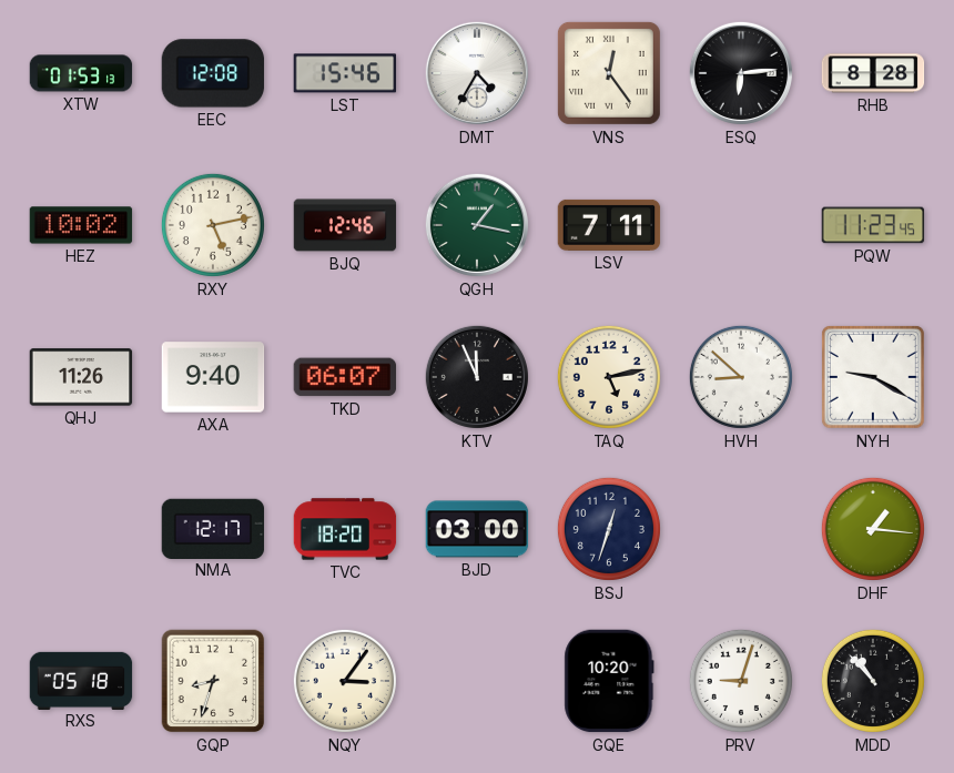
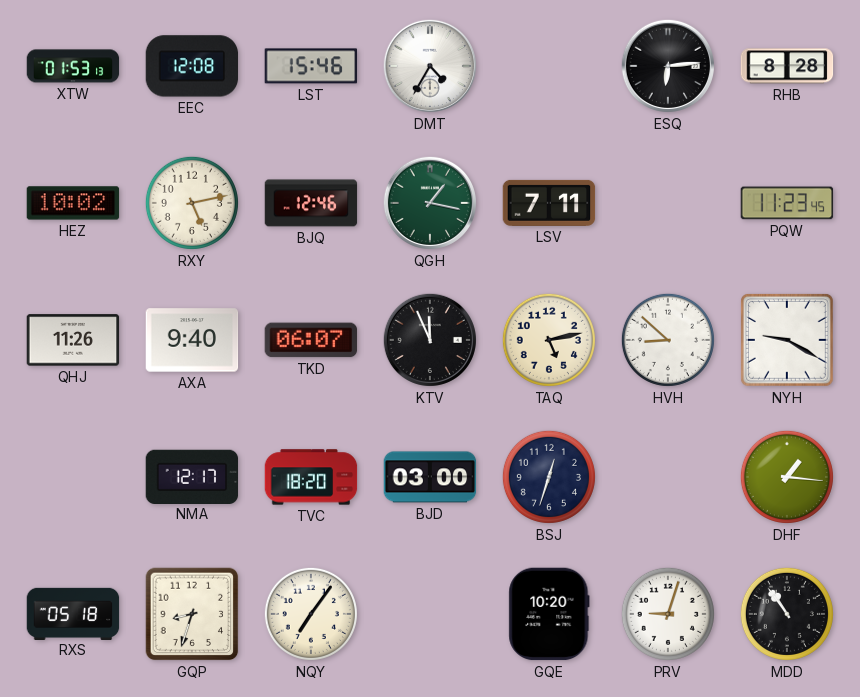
VNS: 12:24 -> none
NQY: 3:06 -> 7:06
MDD: 10:53 -> 10:54
